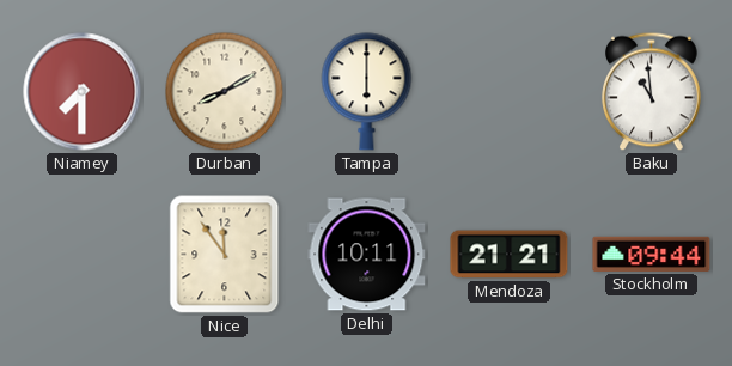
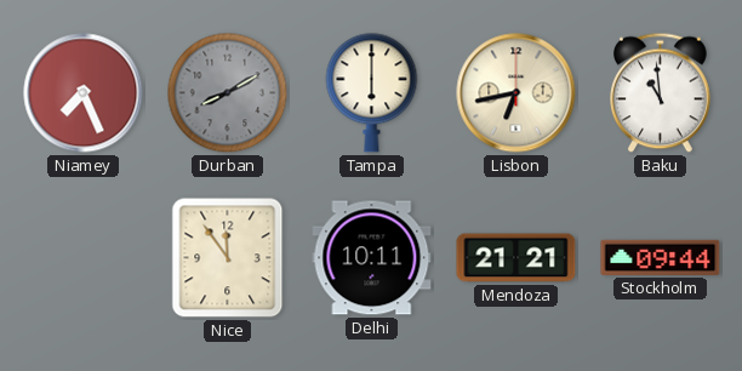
Niamey: 7:30 -> 7:26
Durban dial: cream -> grey
Lisbon: none -> 6:43
